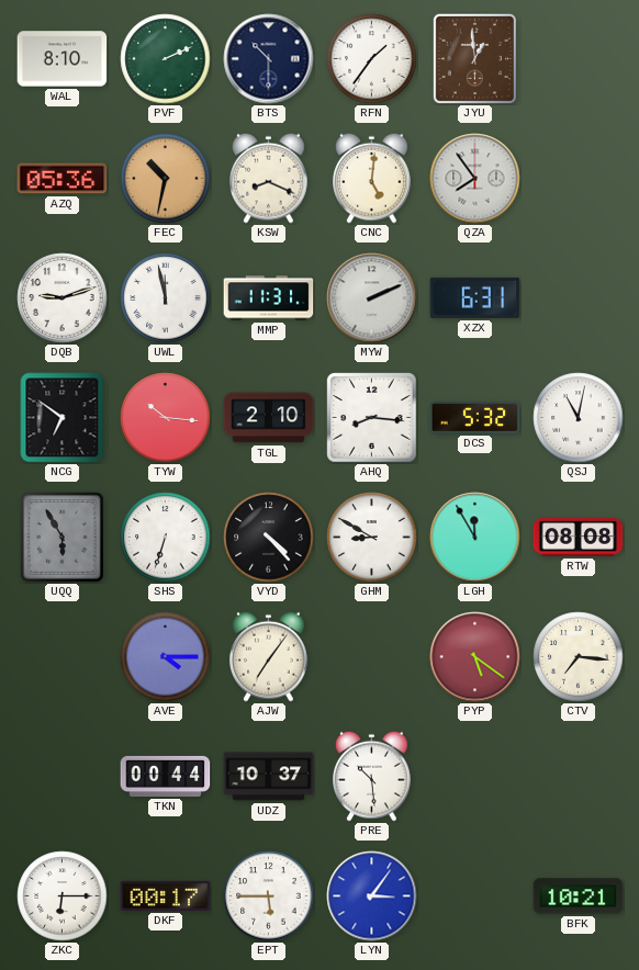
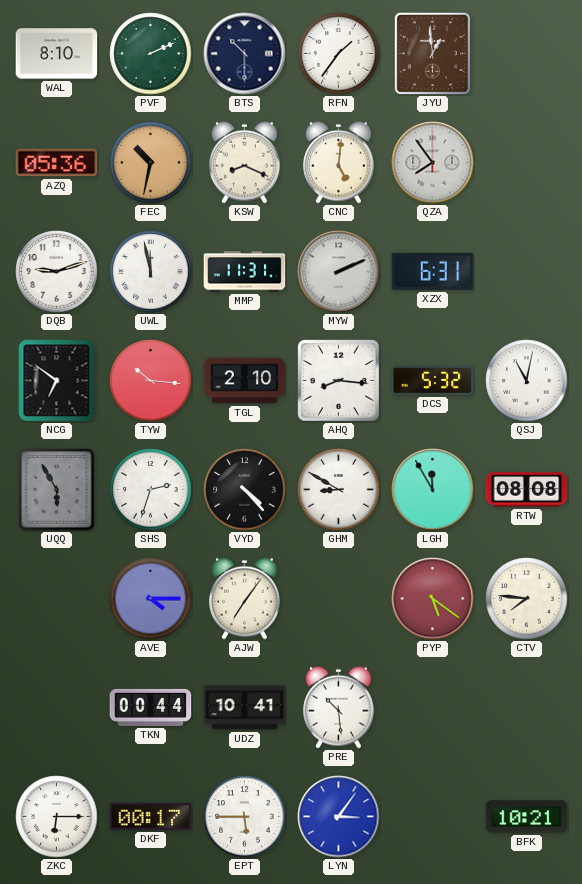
SHS: 6:33 -> 2:33
CTV: 7:16 -> 7:46
UDZ: 10:37 -> 10:41
